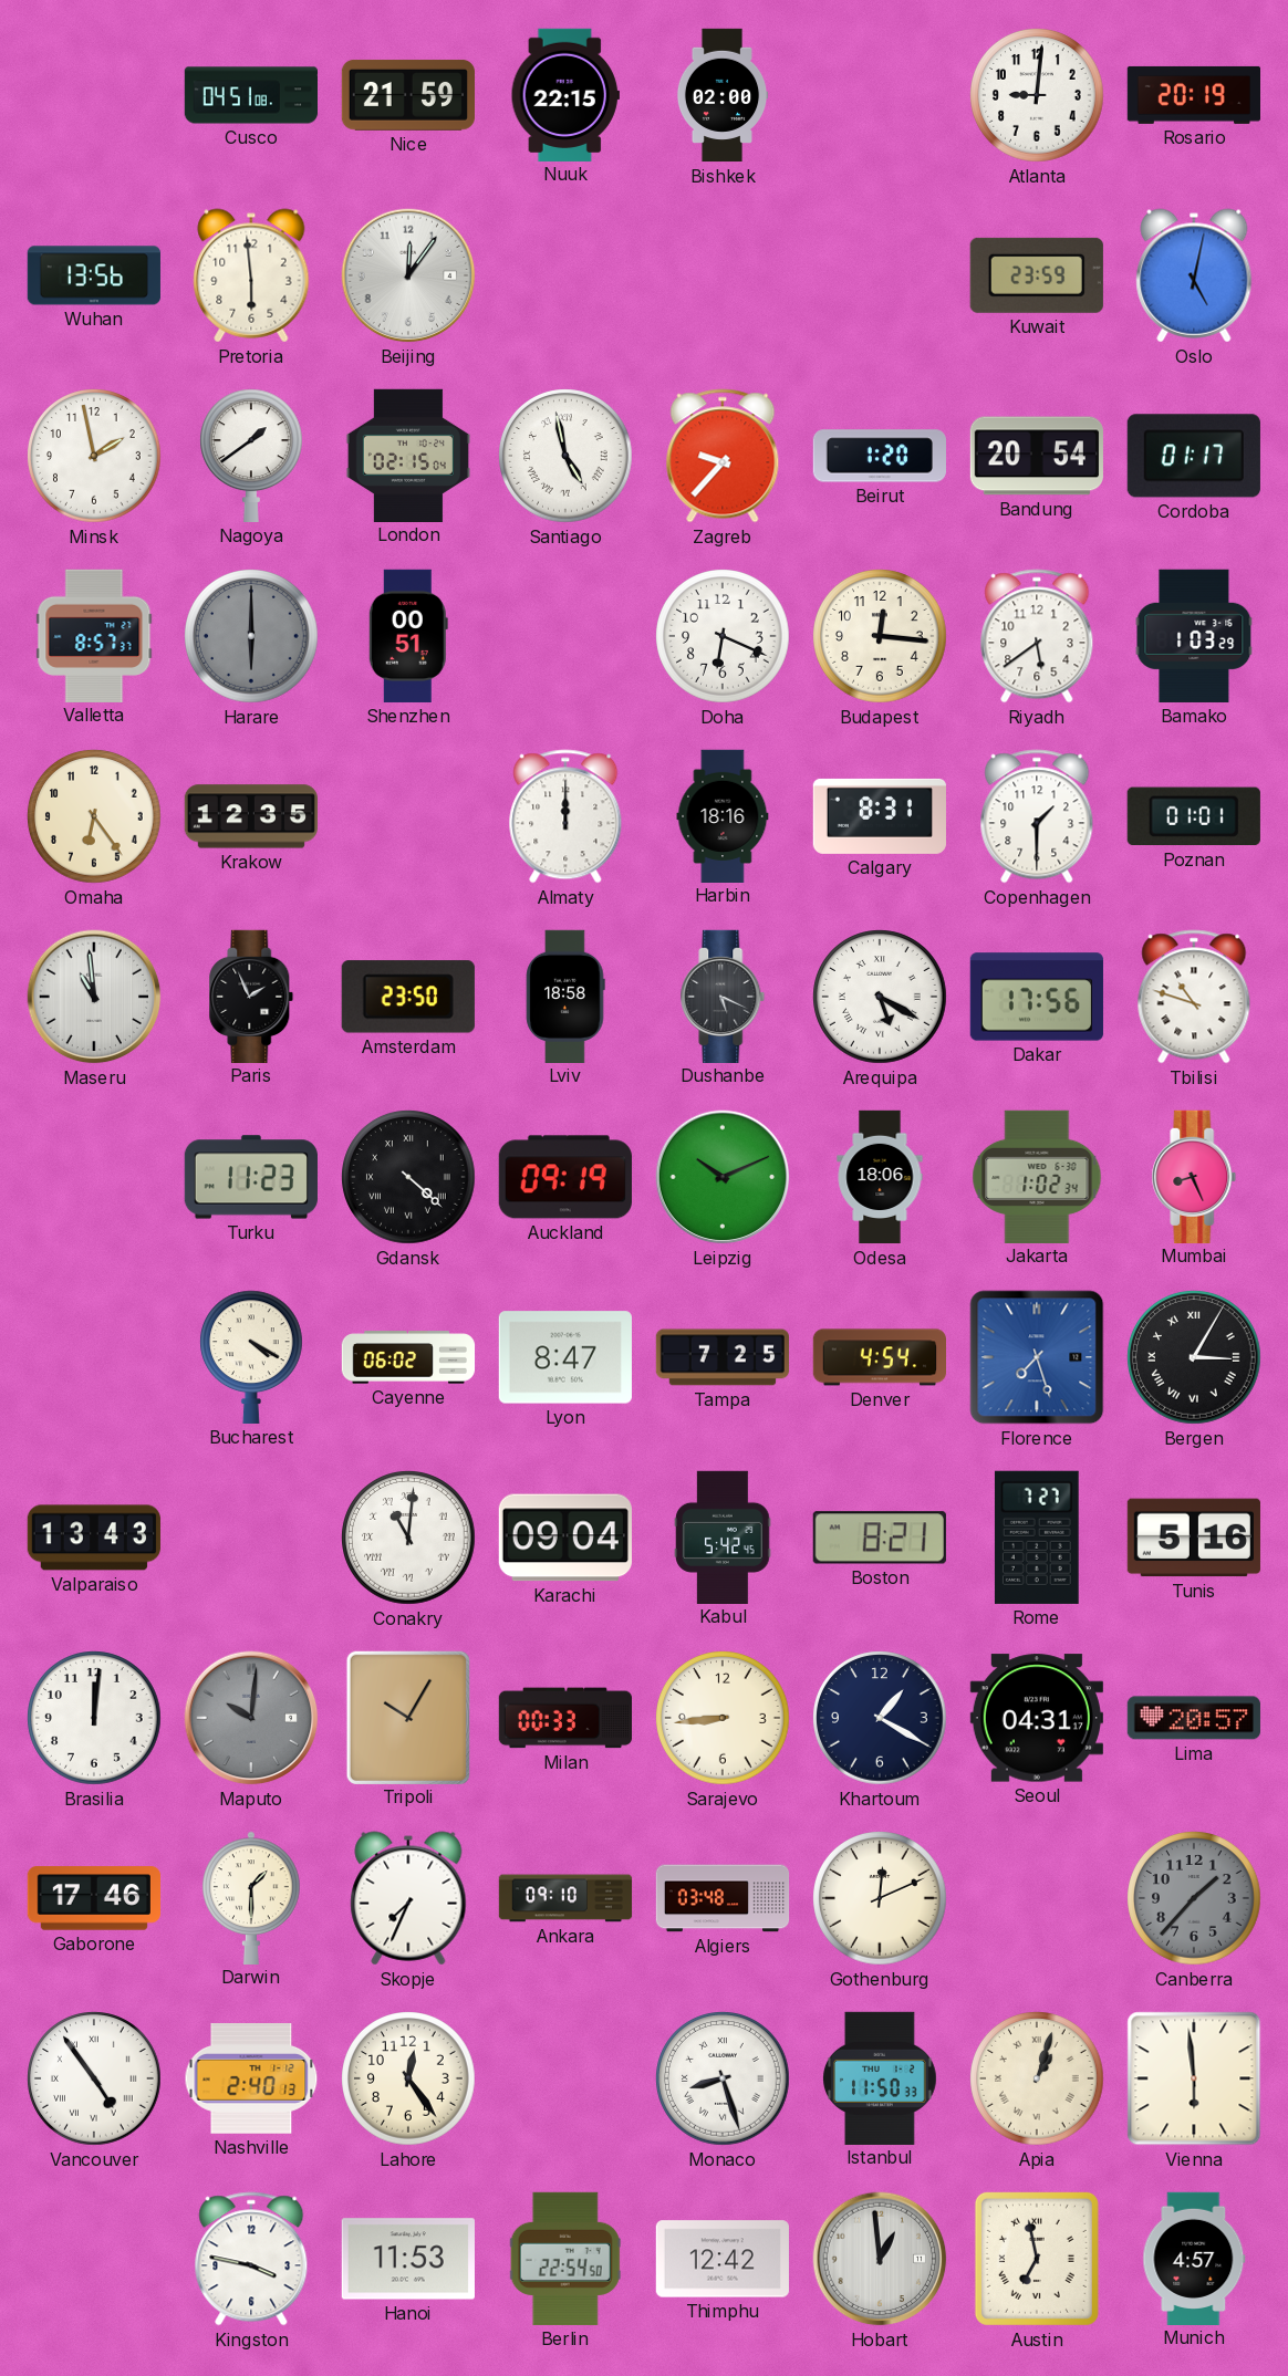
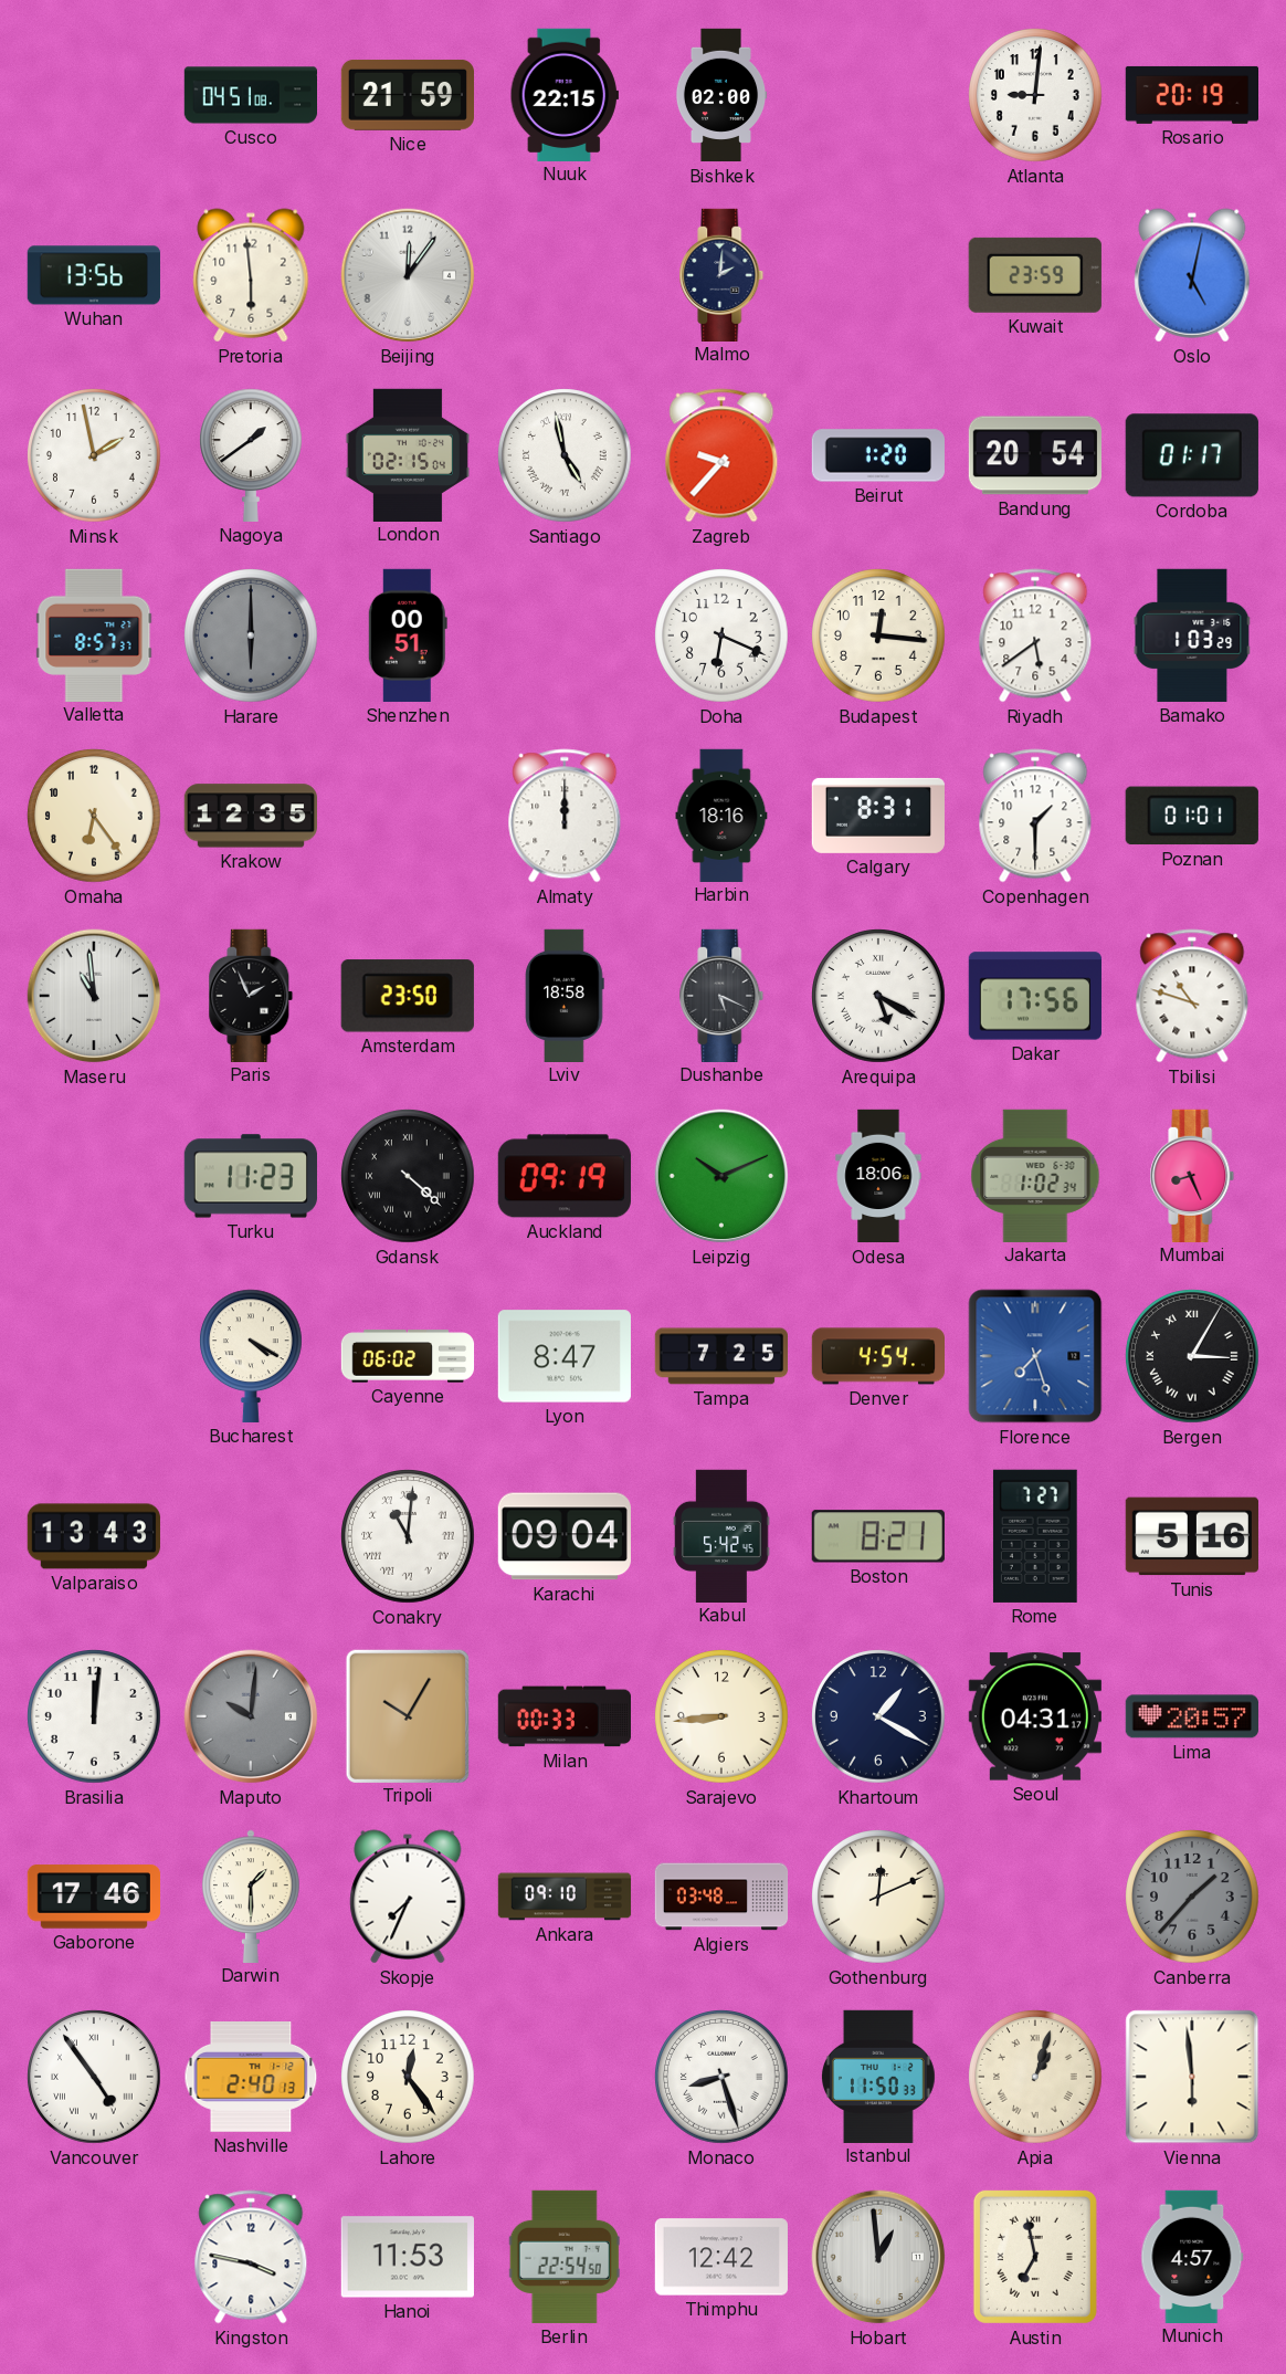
Malmo: none -> 2:01
